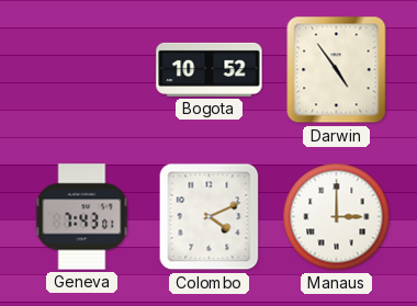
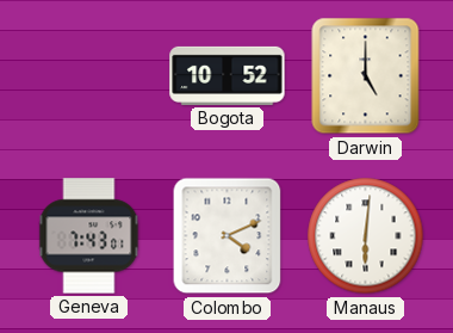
Darwin: 4:54 -> 5:00
Manaus: 3:00 -> 6:01
